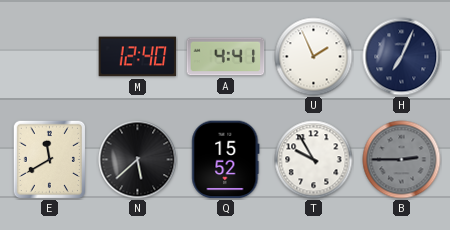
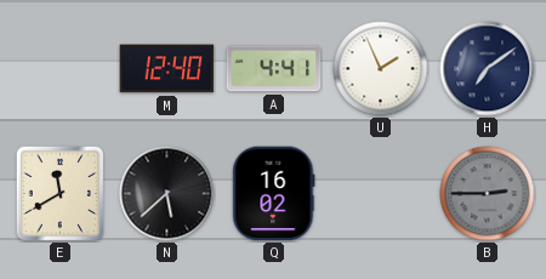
H: 7:04 -> 7:09
Q: 15:52 -> 16:02
T: 9:55 -> none
